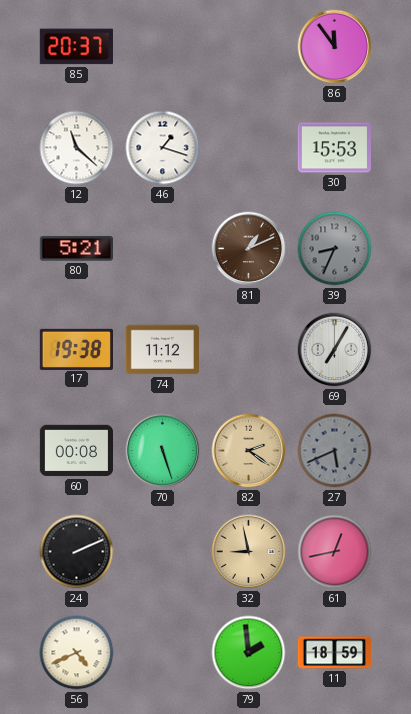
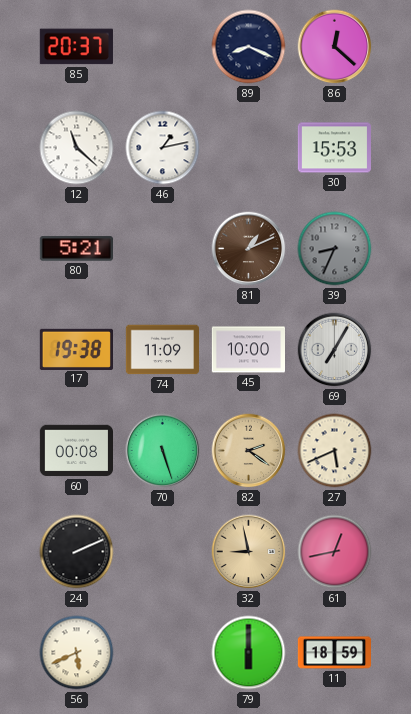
89: none -> 8:19
86: 11:54 -> 12:22
46: 1:18 -> 1:13
74: 11:12 -> 11:09
45: none -> 10:00
27 dial: grey -> cream
56: 4:41 -> 5:41
79: 1:59 -> 6:00
